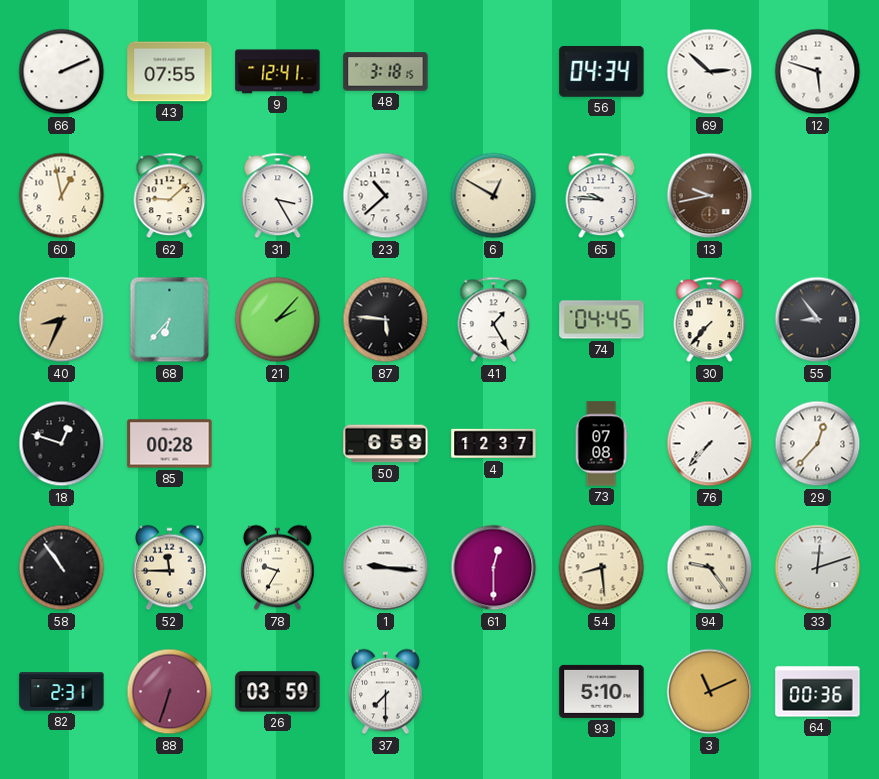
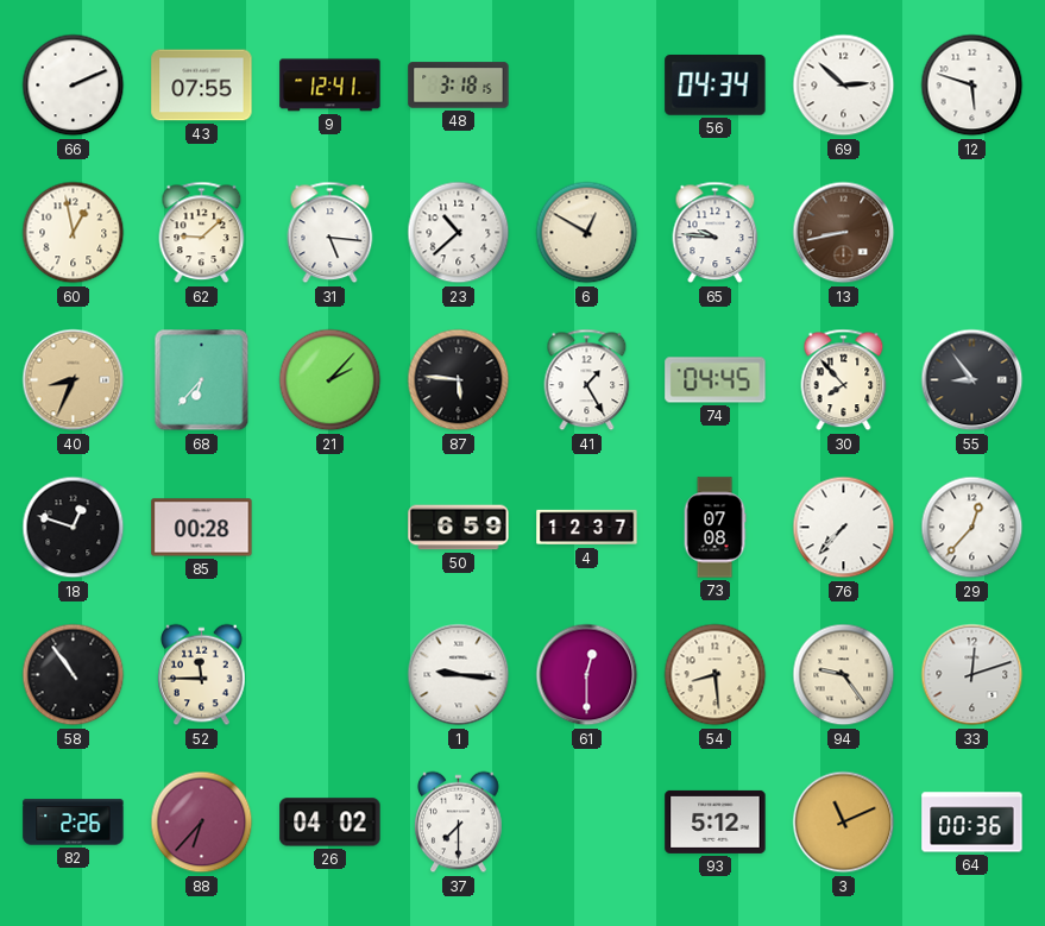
31: 3:25 -> 5:16
13: 9:43 -> 8:43
30: 7:37 -> 7:53
78: 9:35 -> none
82: 2:31 -> 2:26
88: 6:33 -> 6:37
26: 03:59 -> 04:02
93: 5:10 -> 5:12
